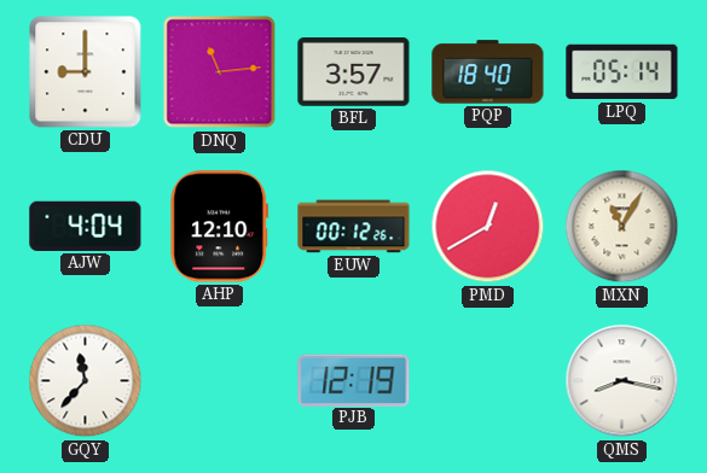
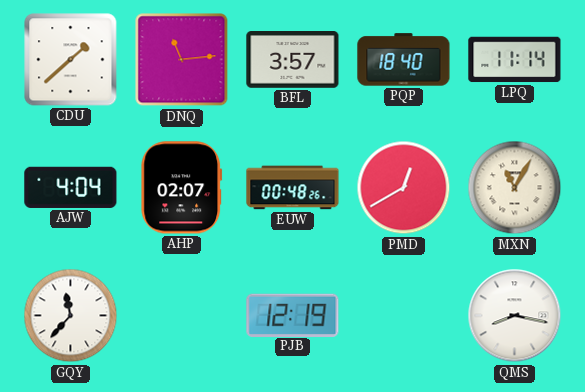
CDU: 9:00 -> 1:38
LPQ: 05:14 -> 11:14
AHP: 12:10 -> 02:07
EUW: 00:12 -> 00:48
